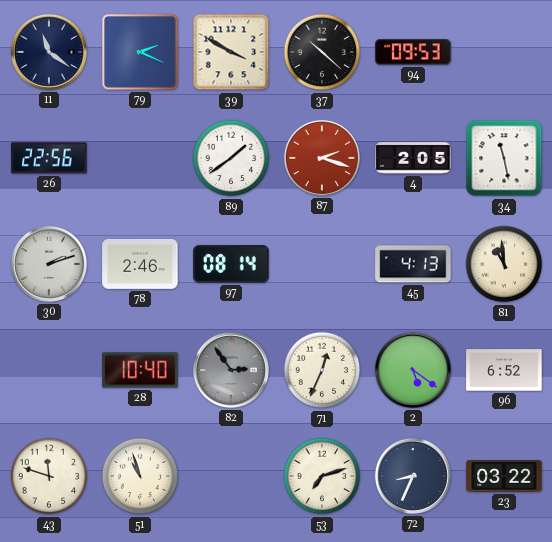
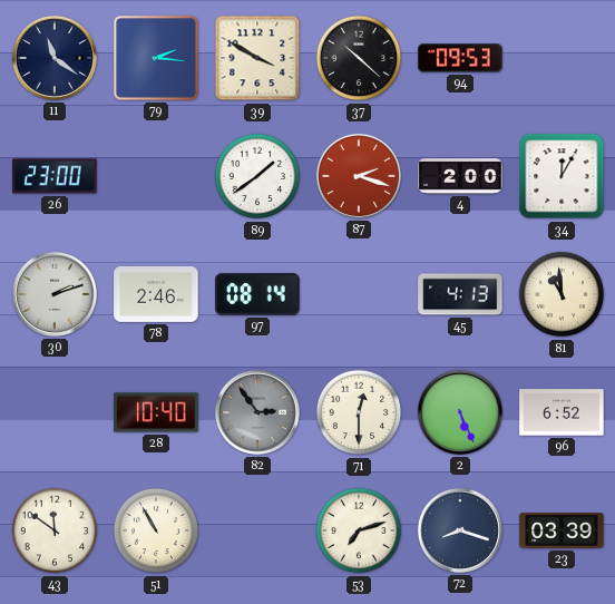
79: 2:19 -> 2:16
26: 22:56 -> 23:00
4: 2:05 -> 2:00
34: 11:28 -> 12:05
71: 12:34 -> 12:30
2: 5:21 -> 5:26
43: 11:48 -> 11:51
51: 10:57 -> 10:55
72: 8:34 -> 8:18
23: 03:22 -> 03:39
